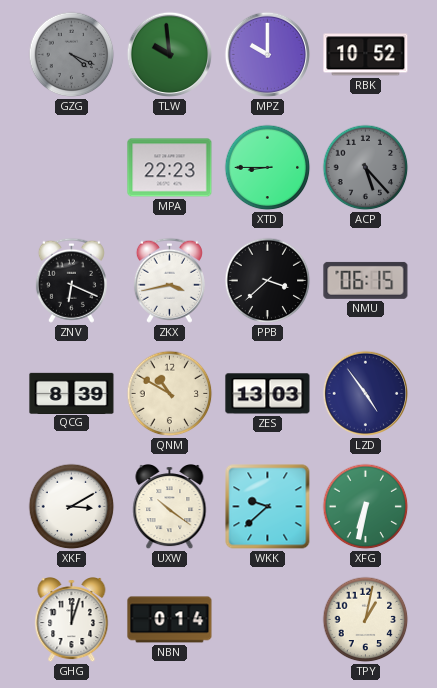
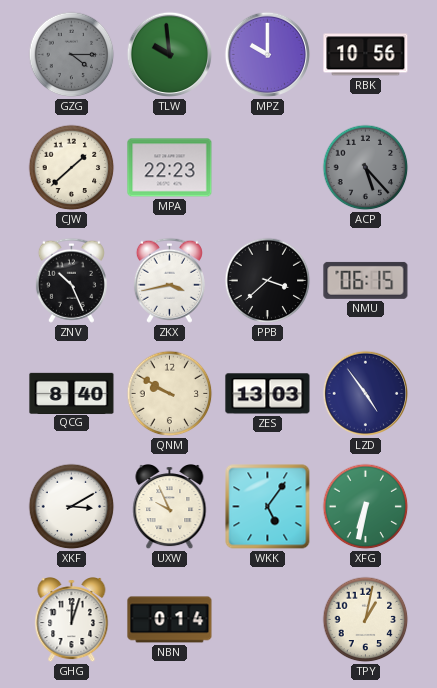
GZG: 4:19 -> 4:15
RBK: 10:52 -> 10:56
CJW: none -> 1:38
XTD: 8:45 -> none
ZNV: 6:19 -> 10:26
QCG: 8:39 -> 8:40
QNM: 10:50 -> 9:50
UXW: 10:21 -> 9:56
WKK: 9:38 -> 5:06
